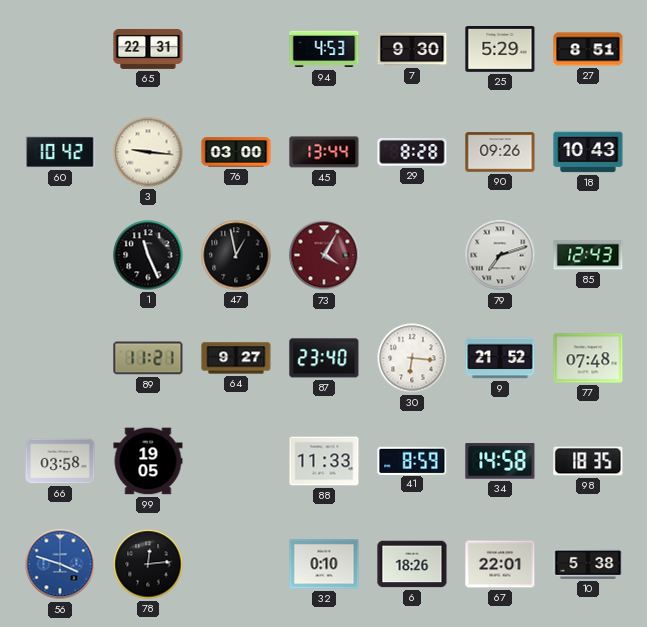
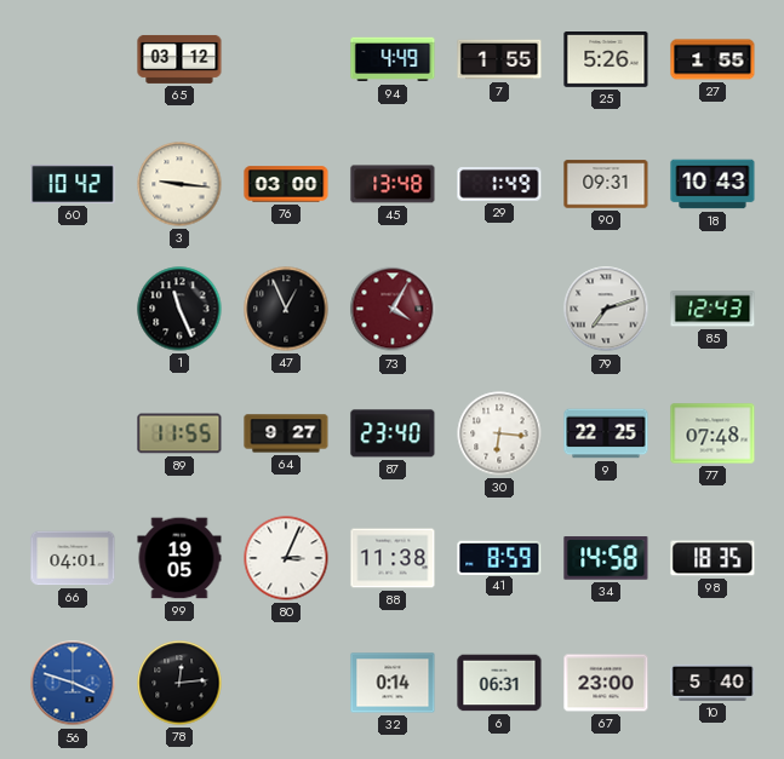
65: 22:31 -> 03:12
94: 4:53 -> 4:49
7: 9:30 -> 1:55
25: 5:29 -> 5:26
27: 8:51 -> 1:55
45: 13:44 -> 13:48
29: 8:28 -> 1:49
90: 09:26 -> 09:31
47: 12:58 -> 12:56
89: 11:21 -> 11:55
9: 21:52 -> 22:25
66: 03:58 -> 04:01
80: none -> 3:04
88: 11:33 -> 11:38
32: 0:10 -> 0:14
6: 18:26 -> 06:31
67: 22:01 -> 23:00
10: 5:38 -> 5:40
